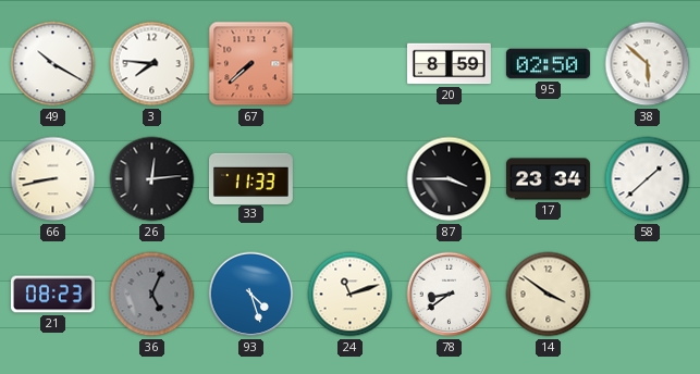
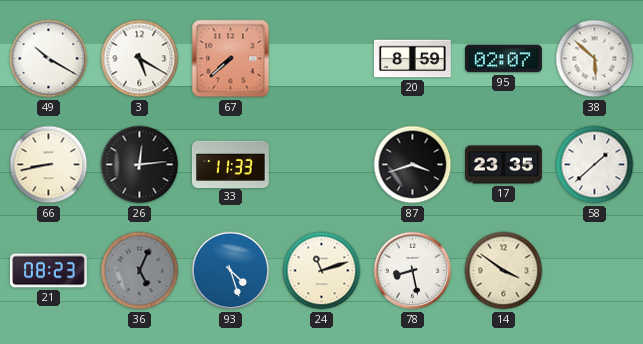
3: 7:46 -> 5:20
95: 02:50 -> 02:07
87: 3:45 -> 3:42
17: 23:34 -> 23:35
78: 8:39 -> 8:28
